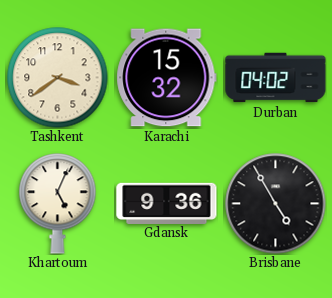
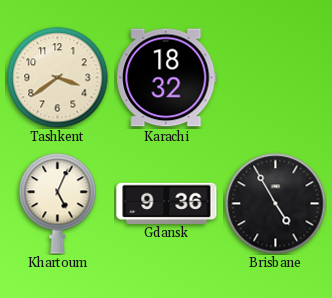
Karachi: 15:32 -> 18:32
Durban: 04:02 -> none
